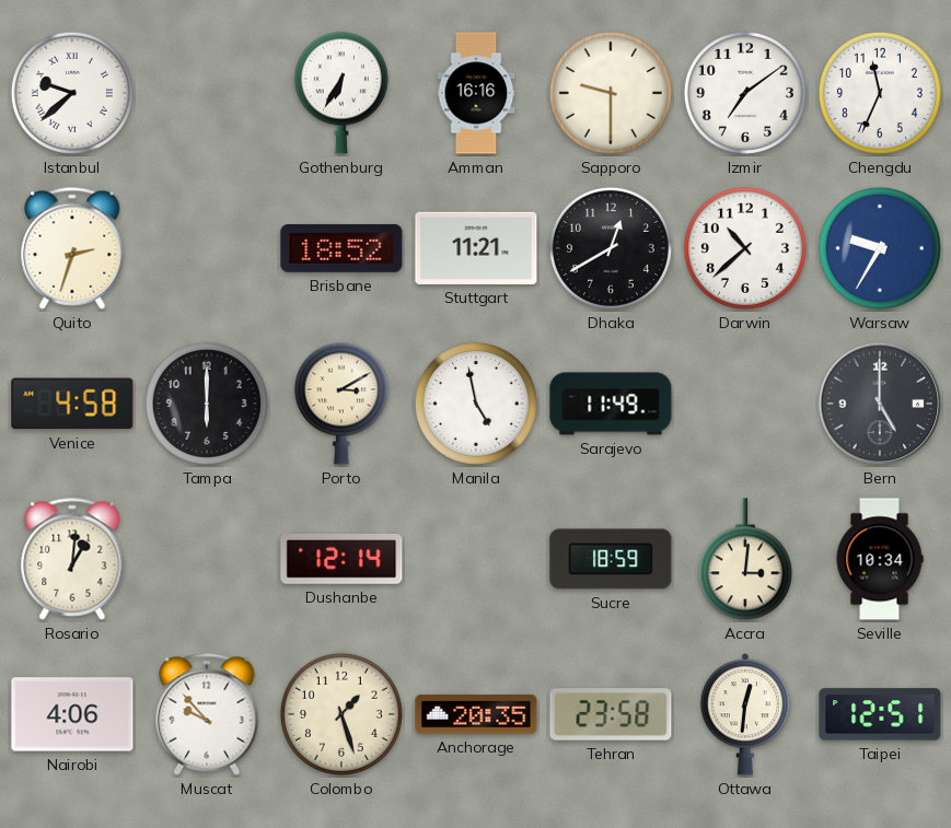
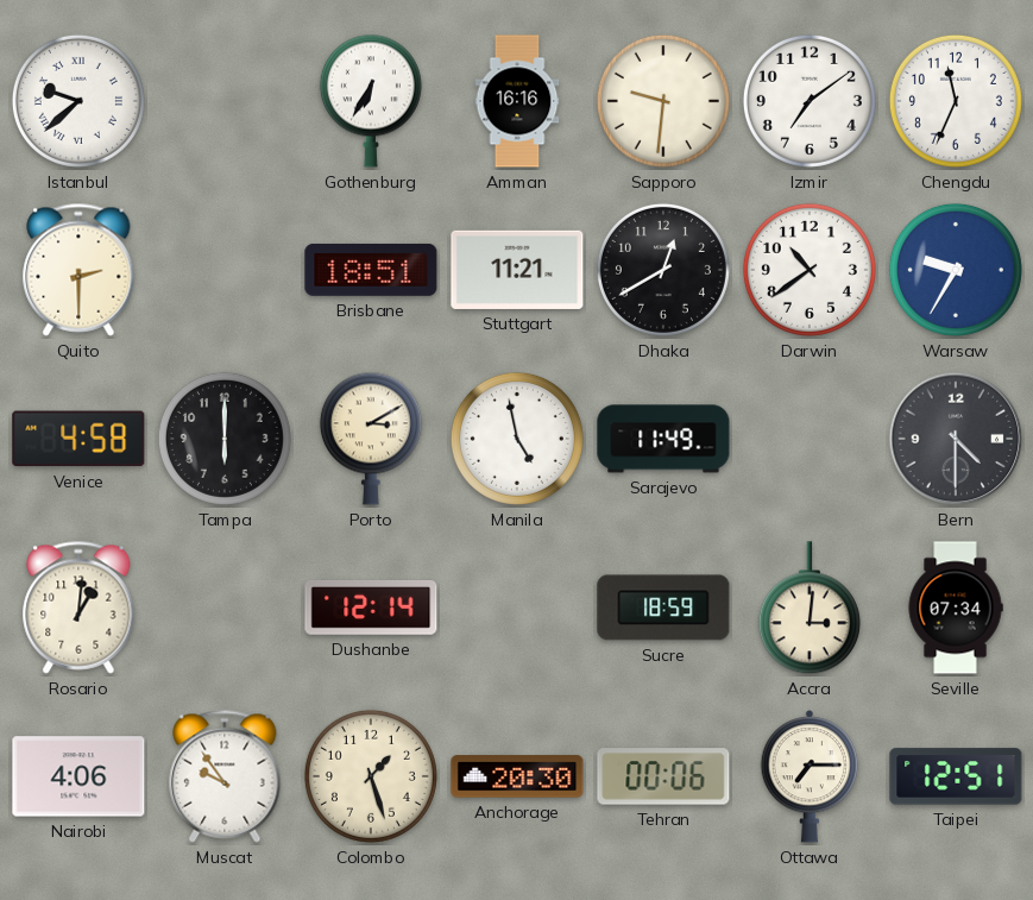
Sapporo: 9:30 -> 9:31
Quito: 2:33 -> 2:30
Brisbane: 18:52 -> 18:51
Darwin: 10:38 -> 10:39
Bern: 5:00 -> 4:30
Seville: 10:34 -> 07:34
Muscat: 9:53 -> 9:54
Anchorage: 20:35 -> 20:30
Tehran: 23:58 -> 00:06
Ottawa: 12:31 -> 7:15
